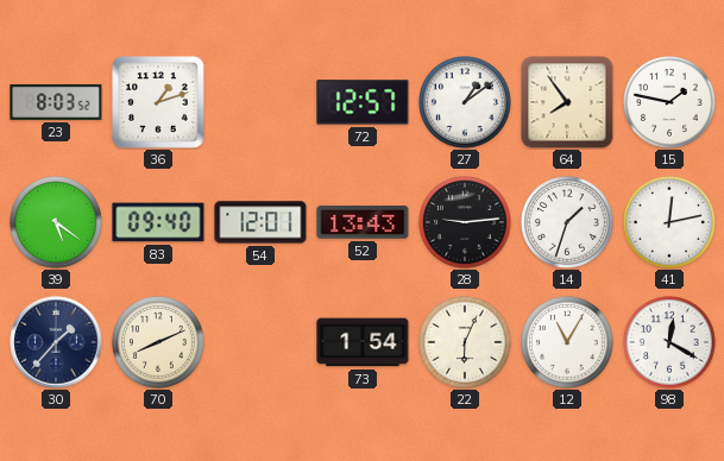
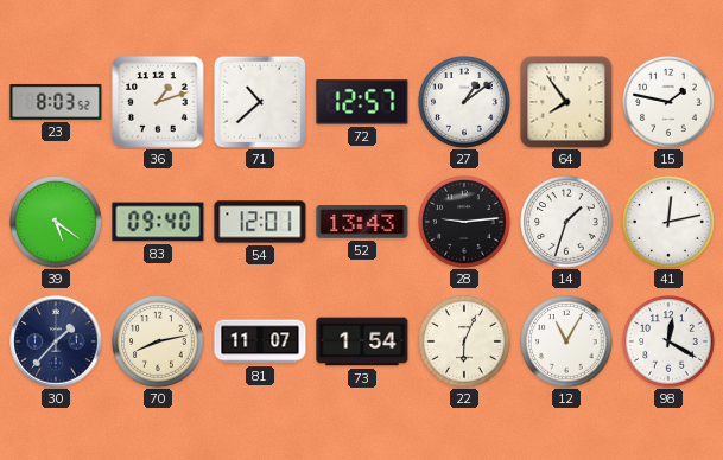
71: none -> 10:38
70: 8:11 -> 8:13
81: none -> 11:07
